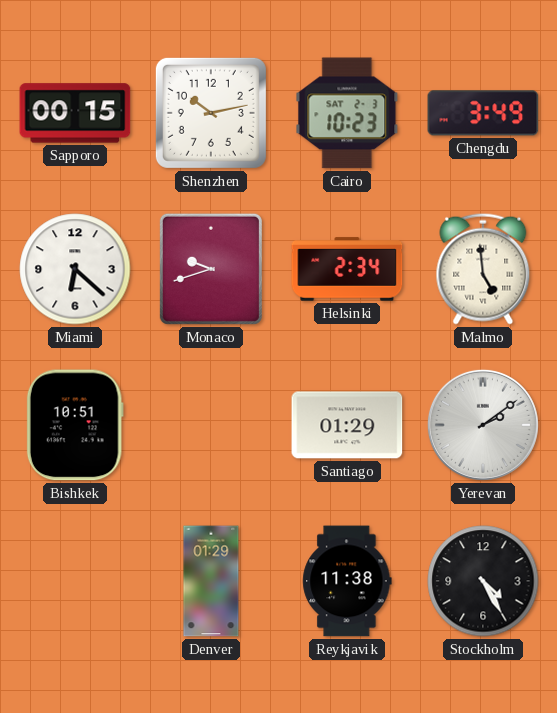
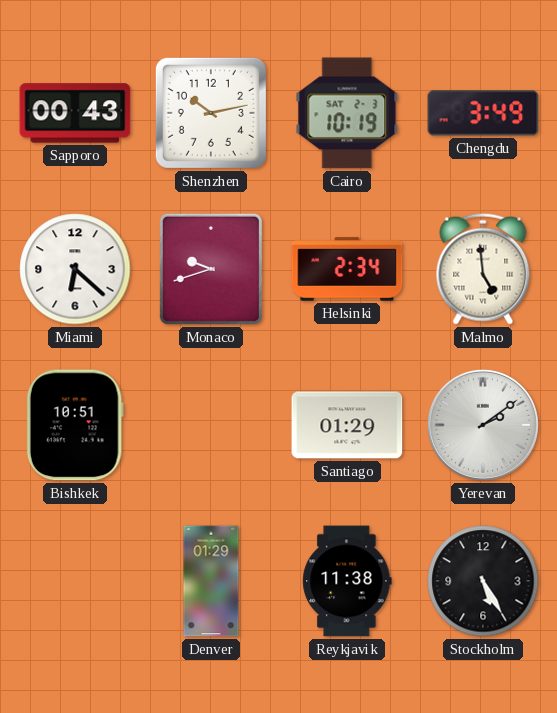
Sapporo: 00:15 -> 00:43
Cairo: 10:23 -> 10:19
Stockholm: 4:25 -> 5:25
